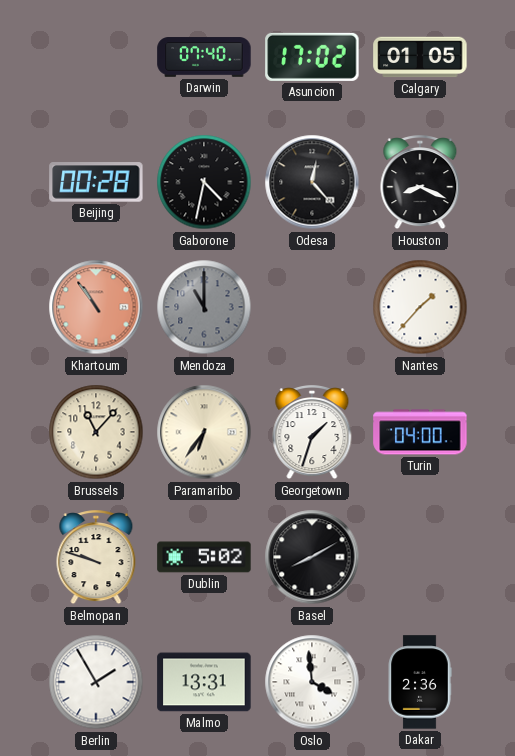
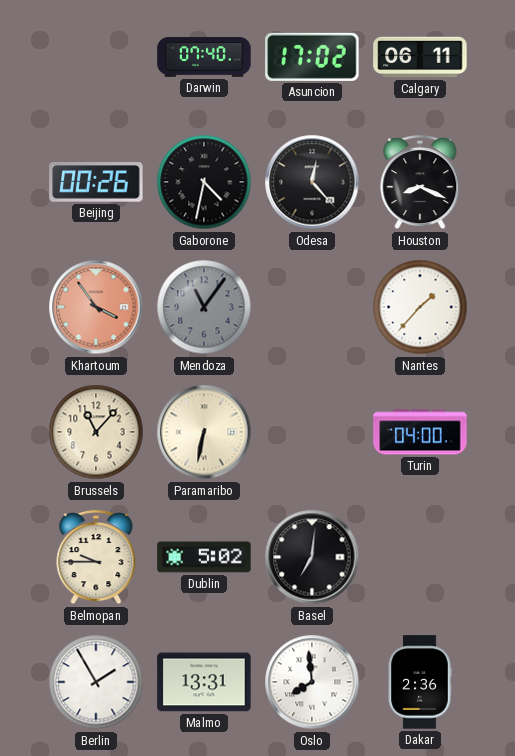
Calgary: 01:05 -> 06:11
Beijing: 00:28 -> 00:26
Khartoum: 10:54 -> 3:54
Mendoza: 11:00 -> 11:06
Paramaribo: 6:36 -> 6:32
Georgetown: 1:33 -> none
Belmopan: 9:48 -> 9:45
Basel: 8:10 -> 7:01
Oslo: 3:59 -> 7:59
